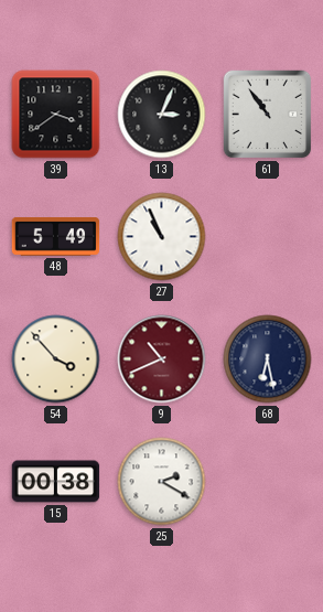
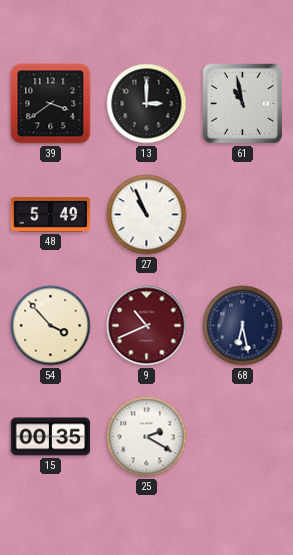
13: 3:04 -> 3:00
61: 10:54 -> 10:58
15: 00:38 -> 00:35
